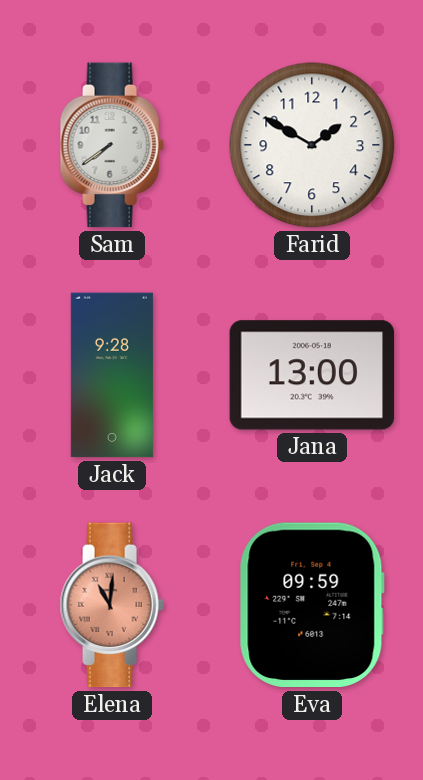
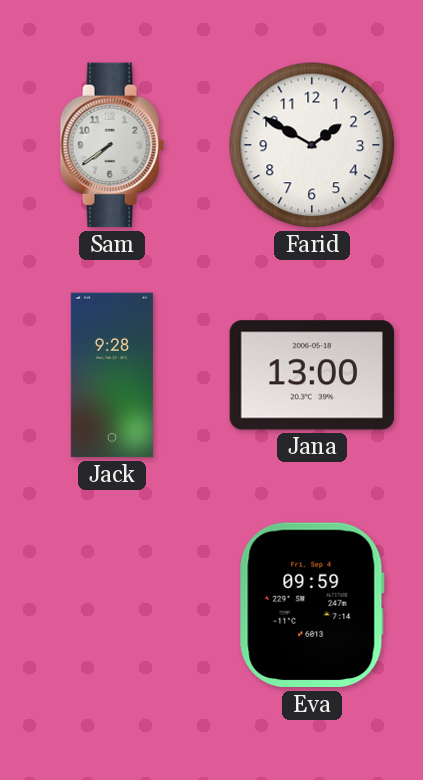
Elena: 11:01 -> none
